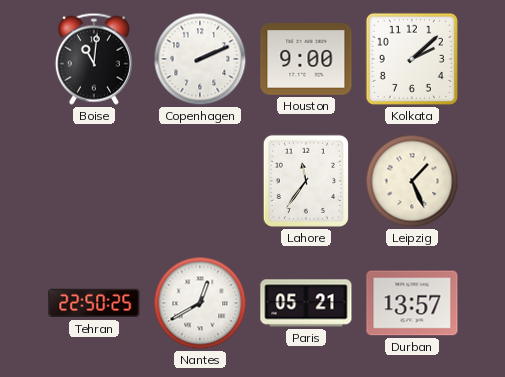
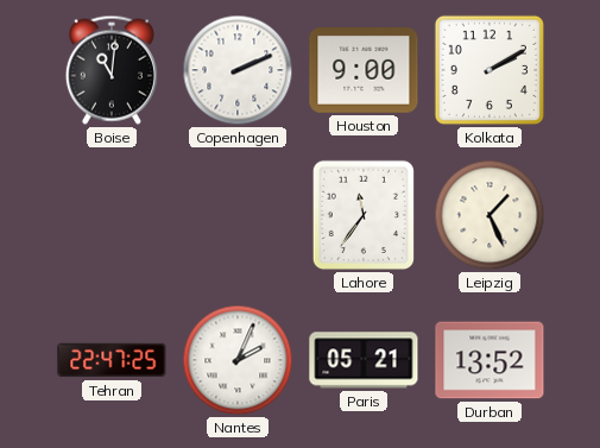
Kolkata: 2:08 -> 2:10
Tehran: 22:50 -> 22:47
Nantes: 12:40 -> 2:04
Durban: 13:57 -> 13:52
